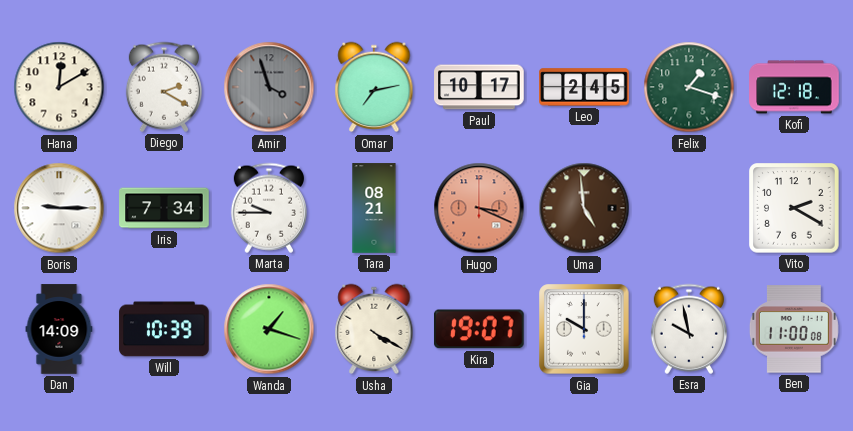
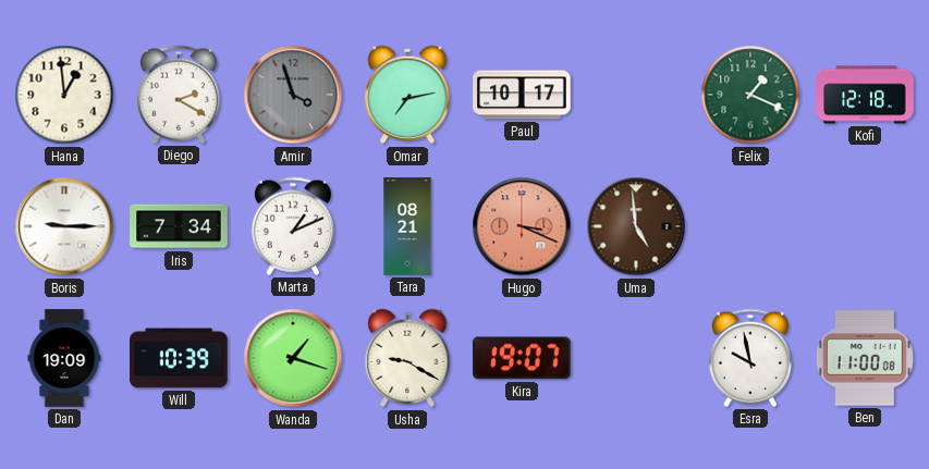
Hana: 12:10 -> 12:59
Leo: 2:45 -> none
Felix: 1:18 -> 1:19
Marta: 9:45 -> 1:11
Vito: 2:20 -> none
Dan: 14:09 -> 19:09
Usha: 4:20 -> 9:20
Gia: 10:00 -> none
